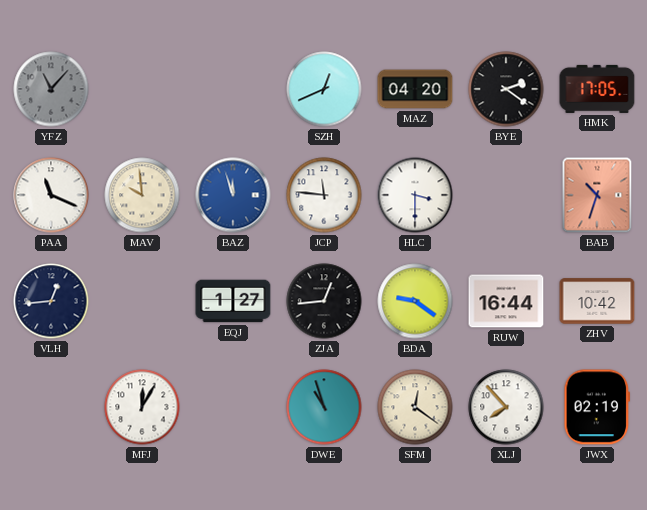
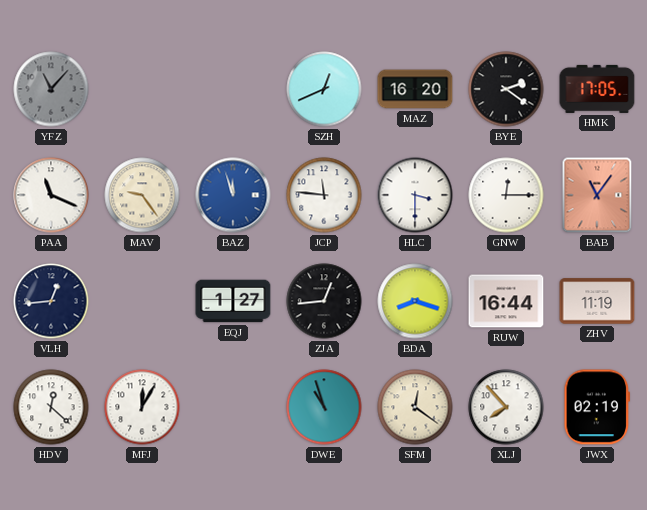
MAZ: 04:20 -> 16:20
MAV: 9:59 -> 9:24
GNW: none -> 12:15
BAB: 10:33 -> 11:06
BDA: 9:21 -> 8:18
ZHV: 10:42 -> 11:19
HDV: none -> 12:22
